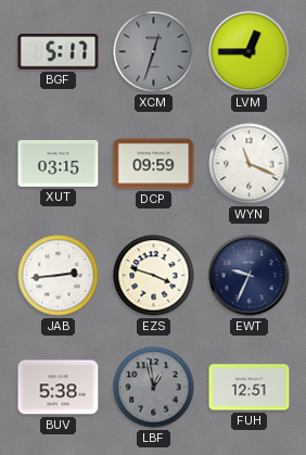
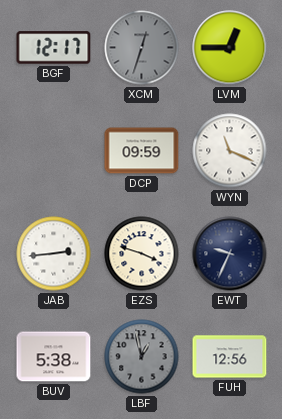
BGF: 5:17 -> 12:17
XUT: 03:15 -> none
FUH: 12:51 -> 12:56
